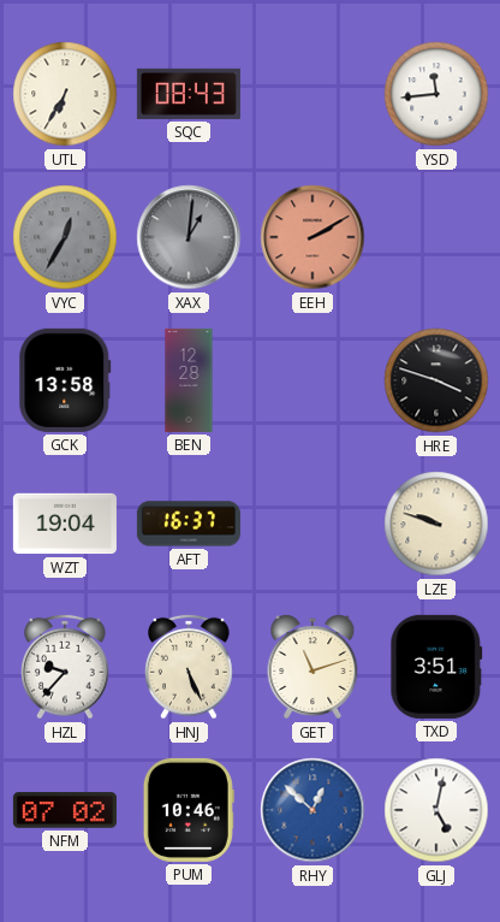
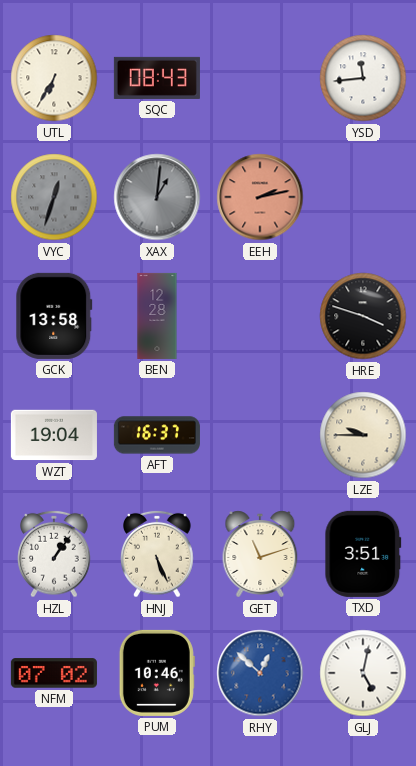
VYC: 12:35 -> 12:33
EEH: 2:10 -> 2:13
LZE: 9:48 -> 9:45
HZL: 9:37 -> 1:06
